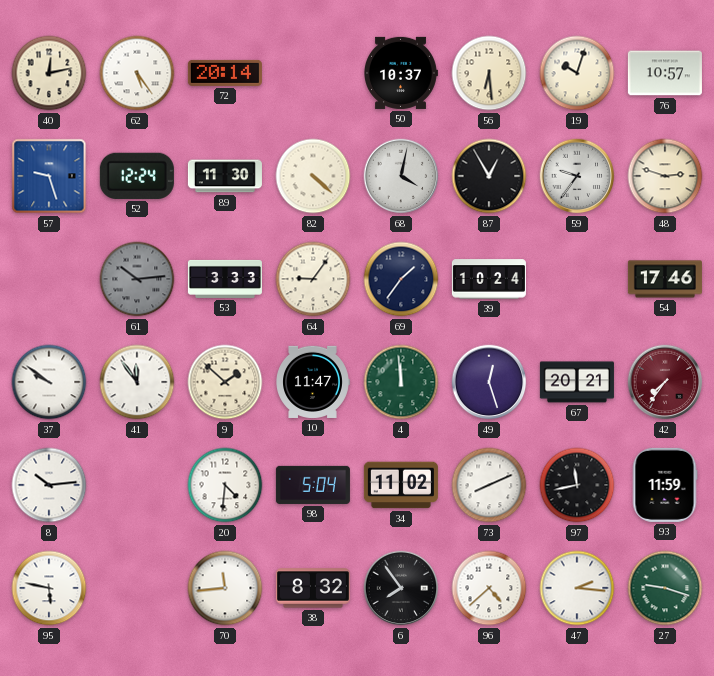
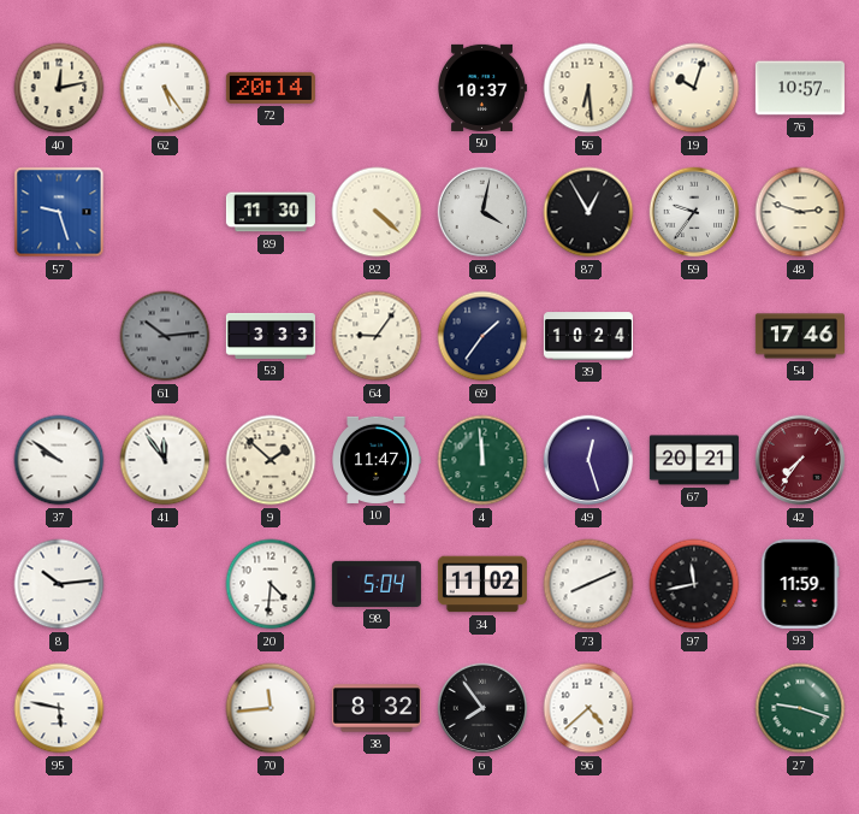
52: 12:24 -> none
47: 2:16 -> none
